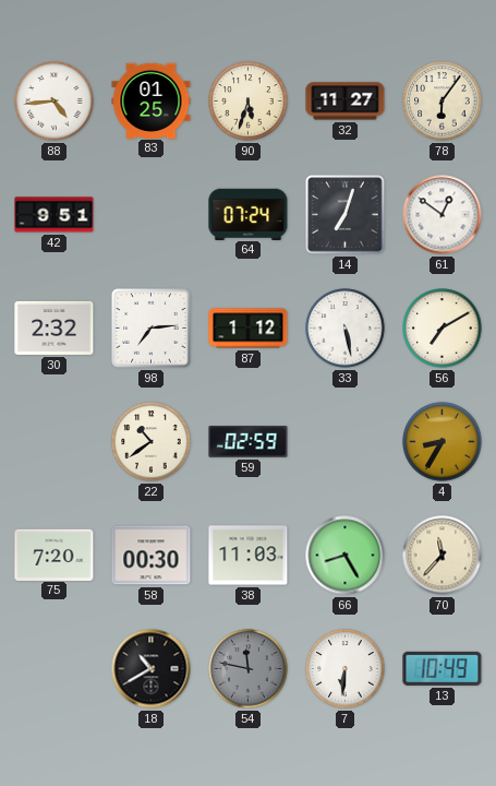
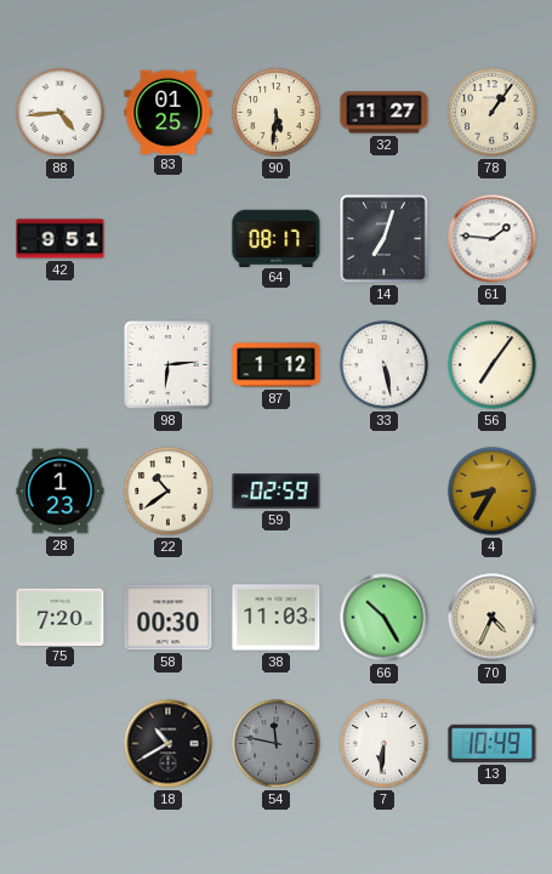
90: 5:33 -> 5:31
78: 6:06 -> 1:06
64: 07:24 -> 08:17
61: 12:51 -> 1:46
30: 2:32 -> none
98: 7:14 -> 6:14
56: 7:10 -> 7:06
28: none -> 1:23
66: 8:25 -> 10:25
70: 11:37 -> 4:34
